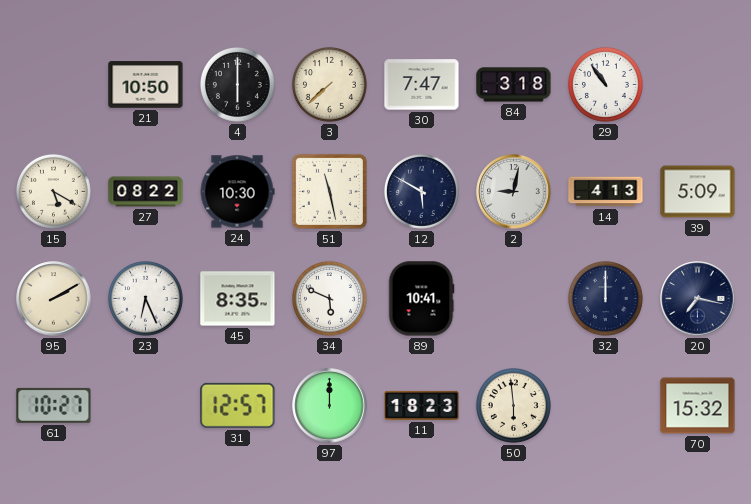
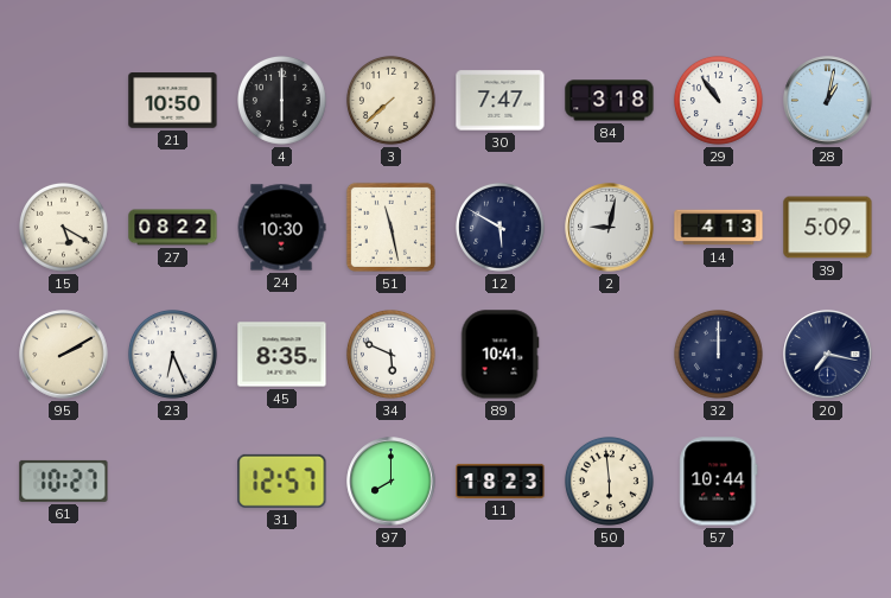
28: none -> 1:02
97: 12:00 -> 8:00
57: none -> 10:44
70: 15:32 -> none
